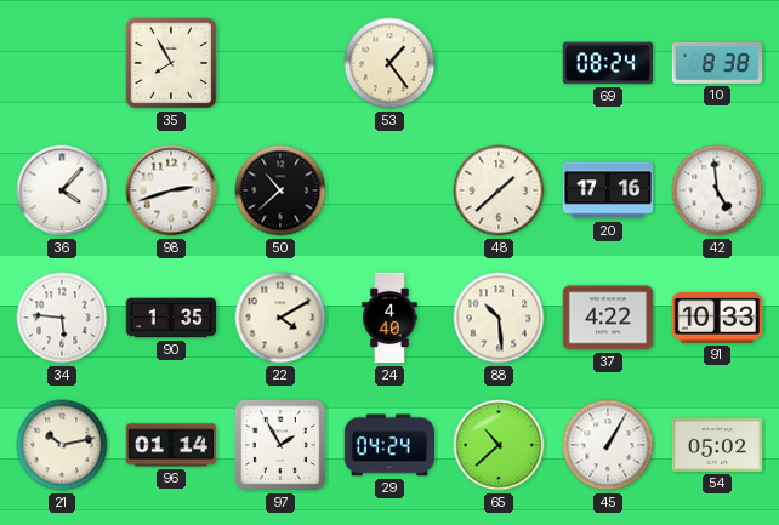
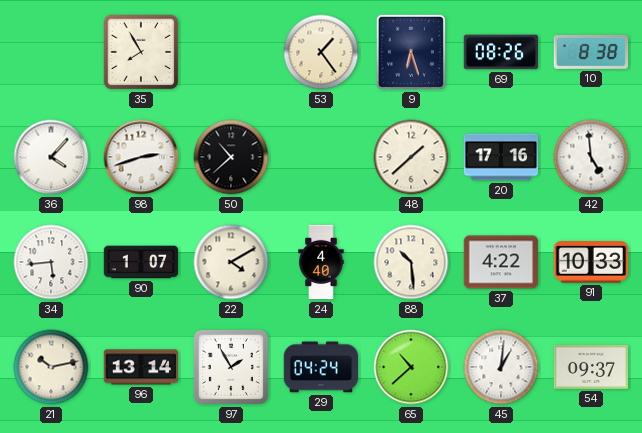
9: none -> 6:27
69: 08:24 -> 08:26
34: 5:46 -> 5:44
90: 1:35 -> 1:07
96: 01:14 -> 13:14
45: 1:05 -> 1:01
54: 05:02 -> 09:37
